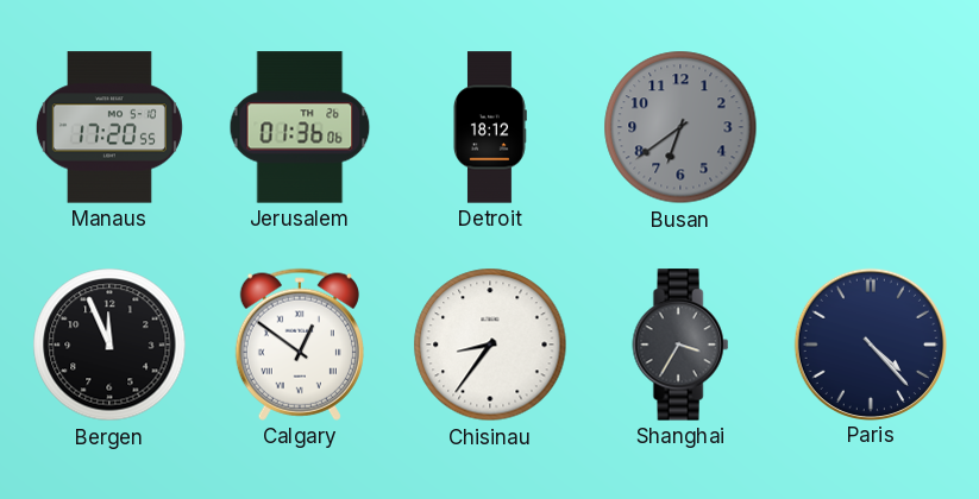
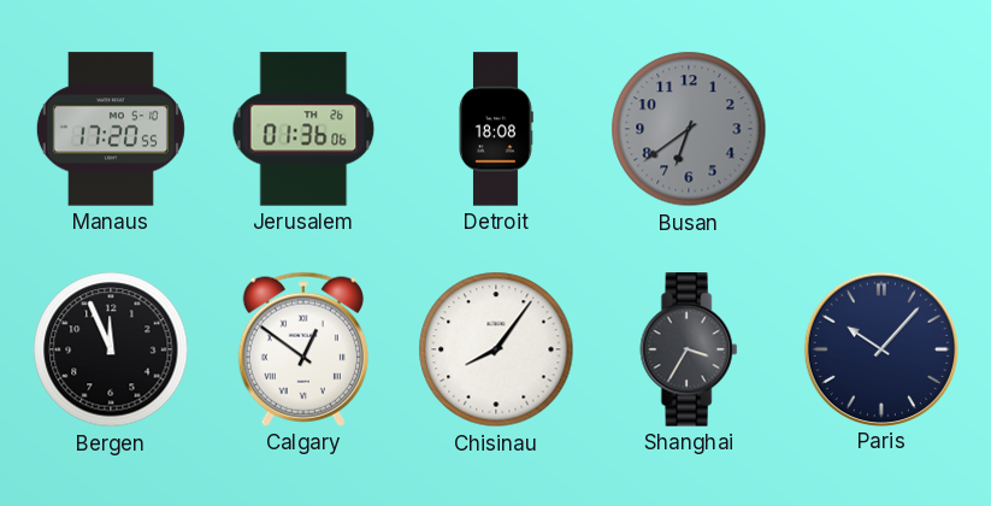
Detroit: 18:12 -> 18:08
Chisinau: 8:36 -> 8:06
Paris: 4:23 -> 10:07
